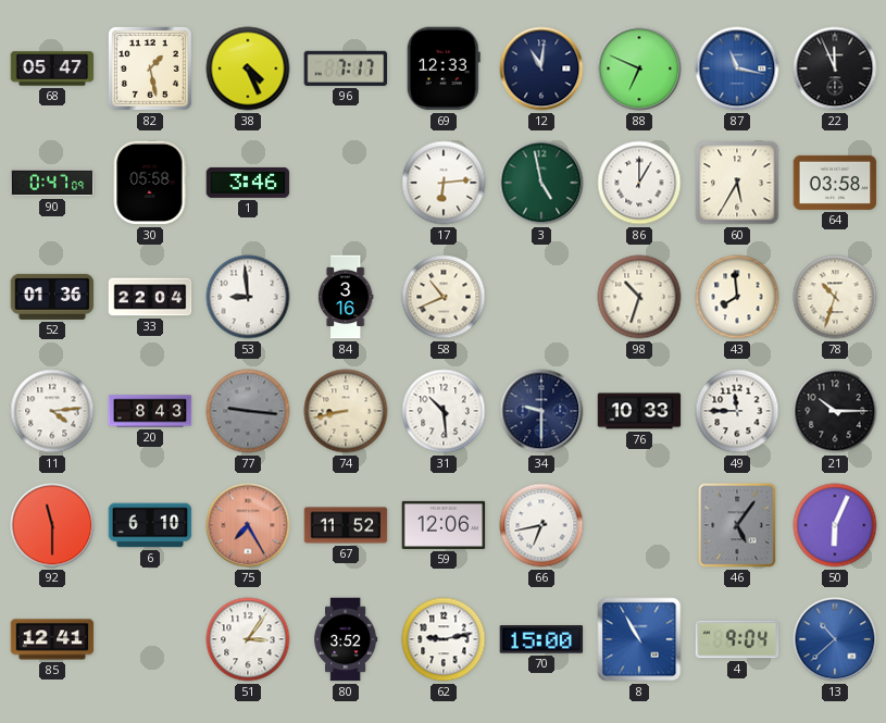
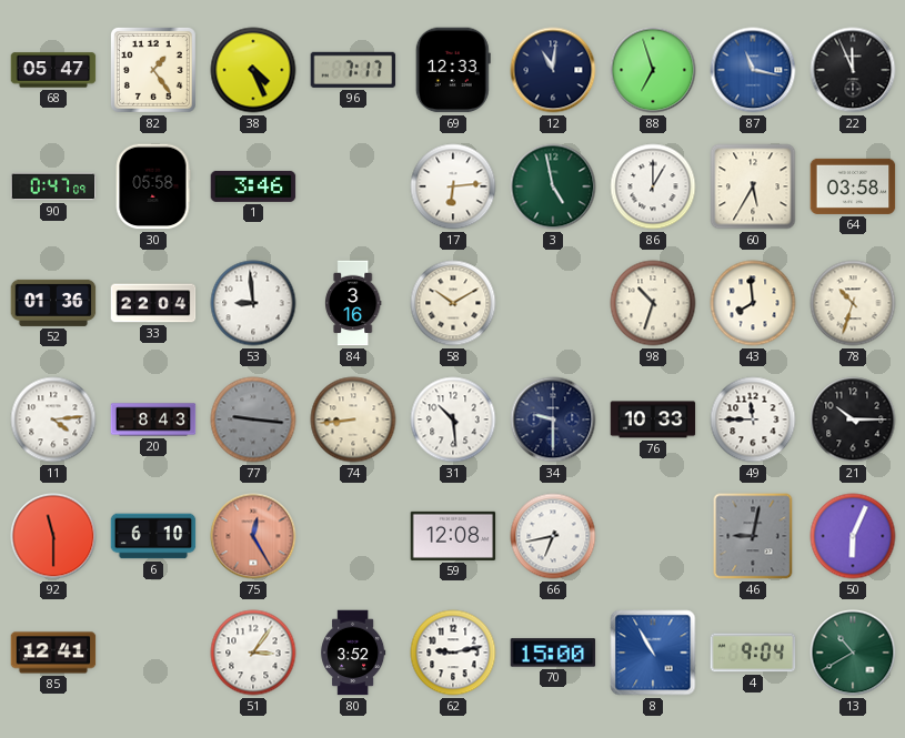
82: 1:28 -> 1:24
88: 6:49 -> 6:57
58: 10:41 -> 10:10
74: 8:43 -> 8:44
75: 7:25 -> 12:25
67: 11:52 -> none
59: 12:06 -> 12:08
46: 5:06 -> 9:02
13: 10:38 -> 10:40
13 dial: blue -> green
